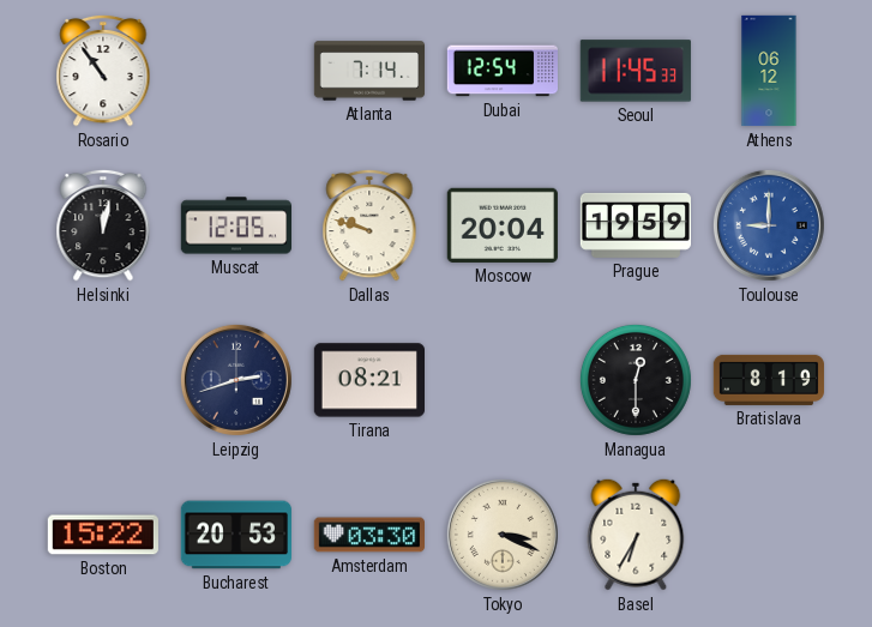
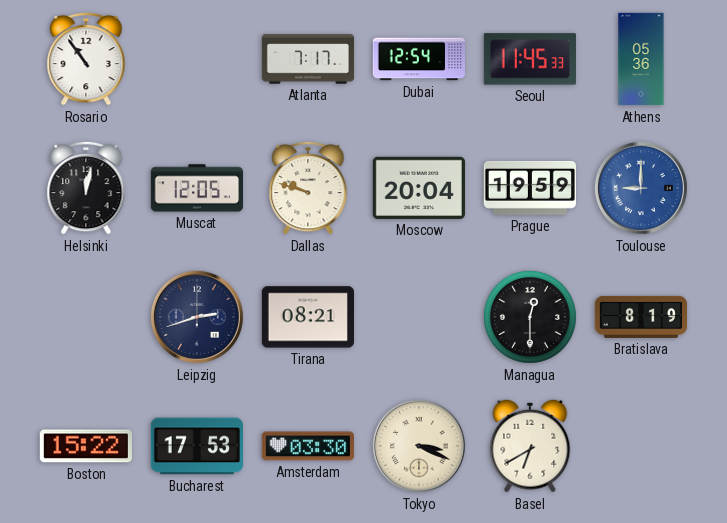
Atlanta: 7:14 -> 7:17
Athens: 06:12 -> 05:36
Bucharest: 20:53 -> 17:53
Basel: 6:35 -> 6:40
